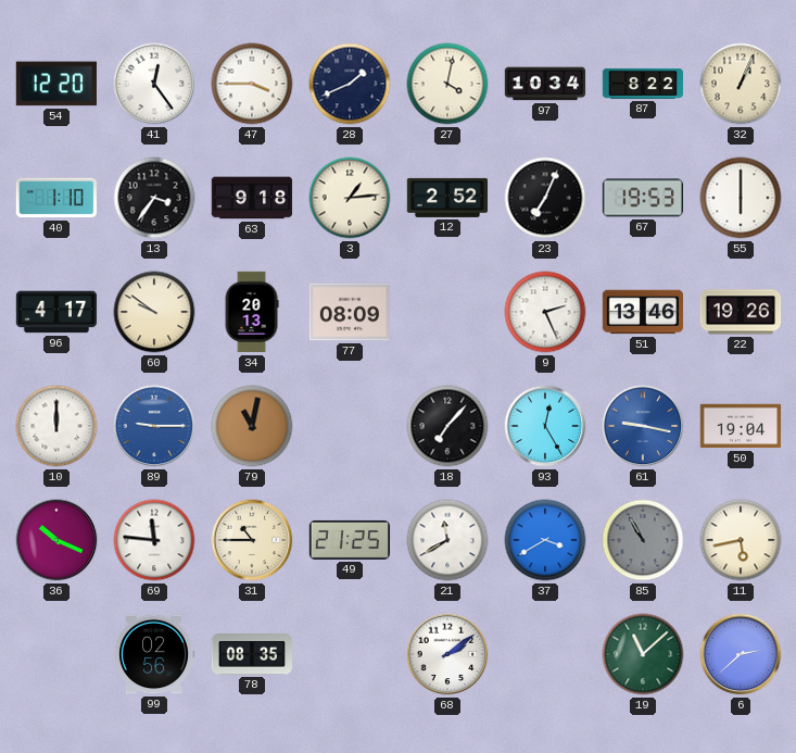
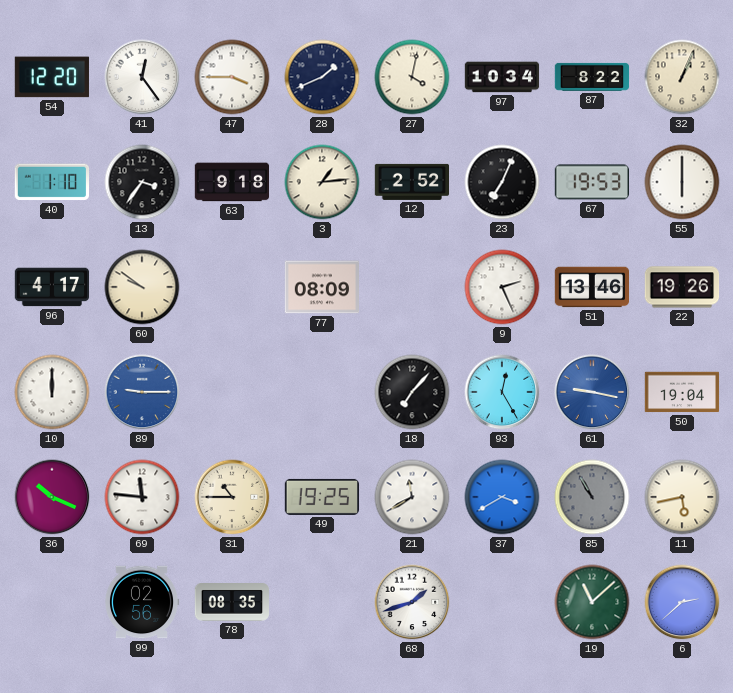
34: 20:13 -> none
79: 11:02 -> none
49: 21:25 -> 19:25
68: 2:09 -> 1:42
